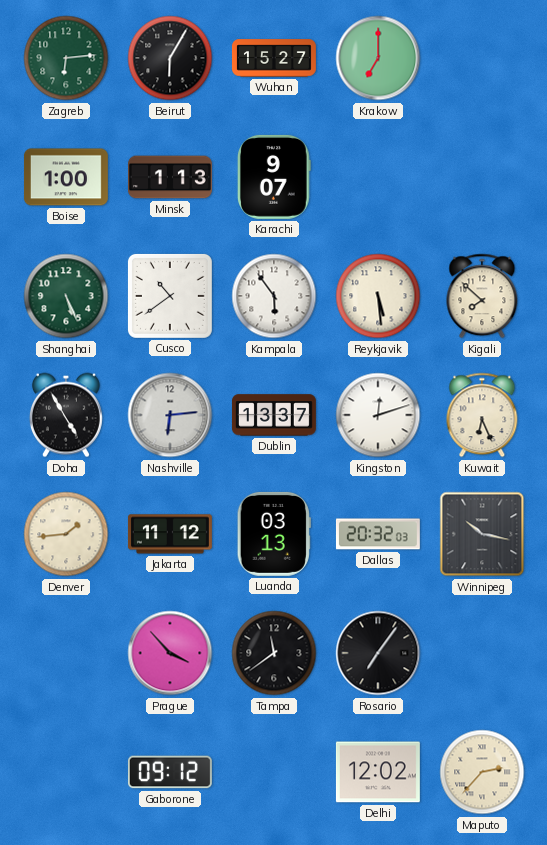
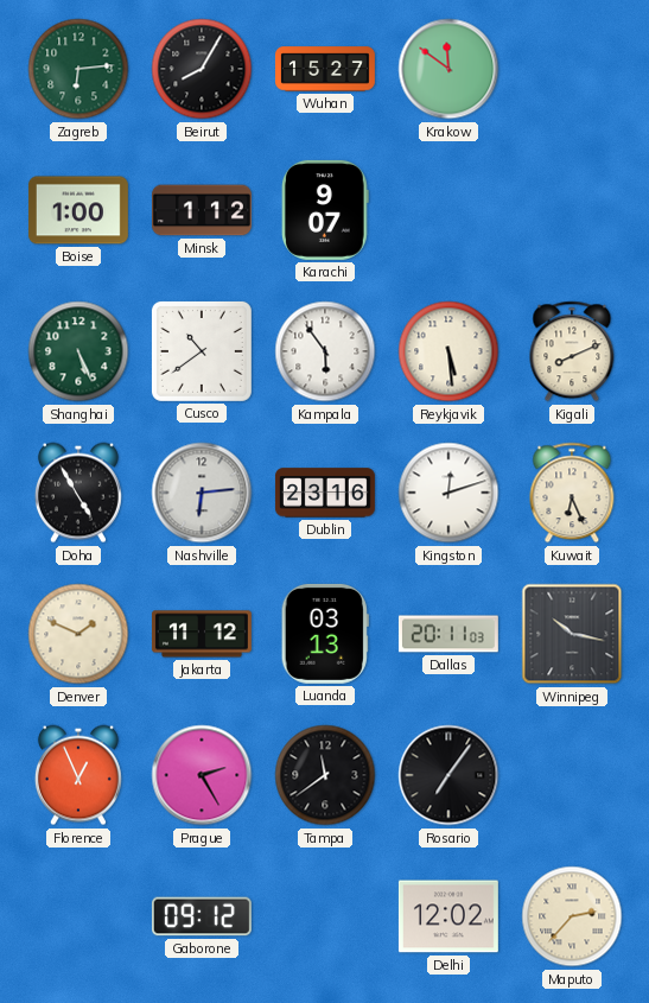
Beirut: 6:05 -> 8:05
Krakow: 7:00 -> 11:51
Minsk: 1:13 -> 1:12
Kigali: 7:52 -> 8:11
Dublin: 13:37 -> 23:16
Denver: 1:44 -> 1:49
Dallas: 20:32 -> 20:11
Florence: none -> 12:56
Prague: 3:53 -> 2:25
